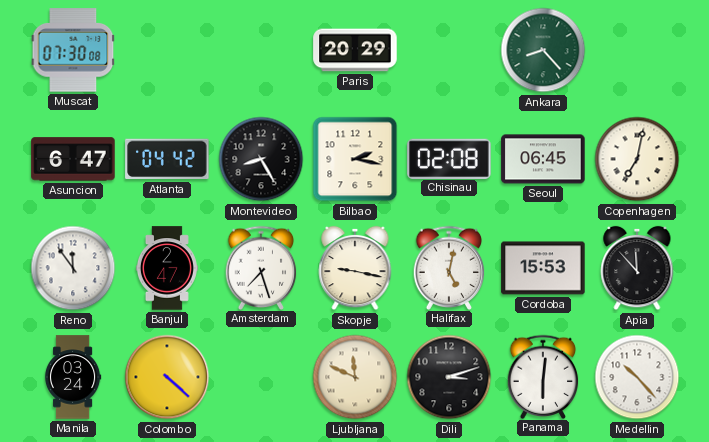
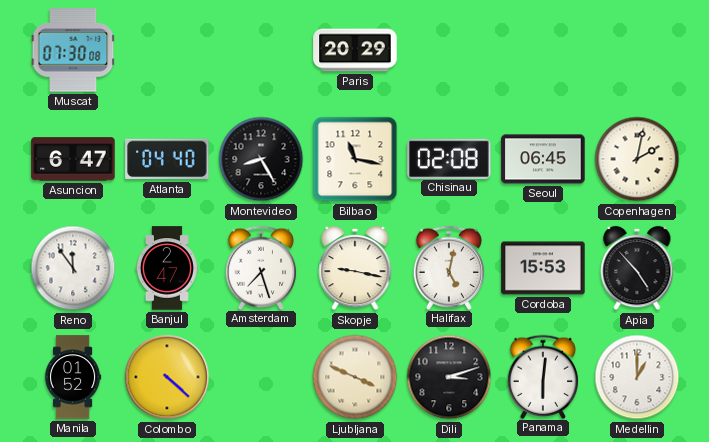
Ankara: 8:23 -> none
Atlanta: 04:42 -> 04:40
Bilbao: 2:17 -> 11:17
Copenhagen: 7:02 -> 2:02
Apia: 11:53 -> 4:53
Manila: 03:24 -> 01:52
Ljubljana: 11:49 -> 3:49
Medellin: 10:23 -> 1:00
